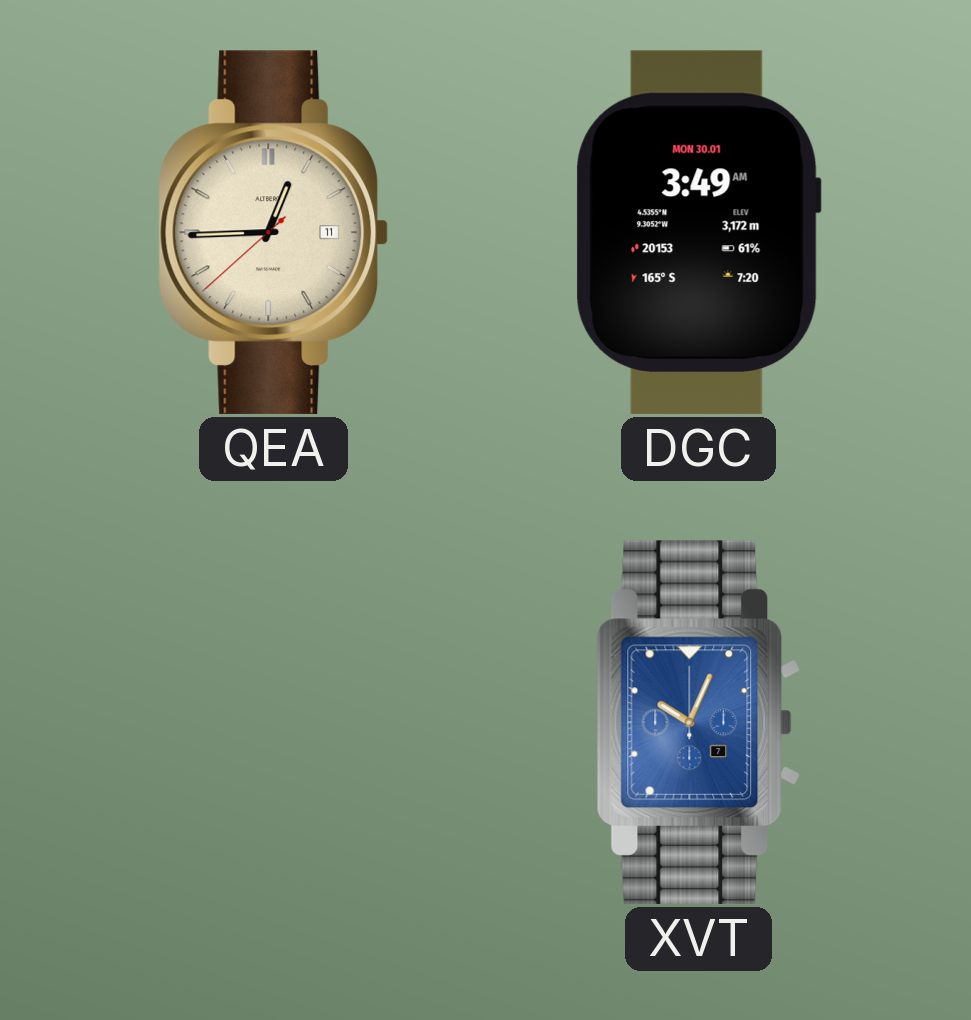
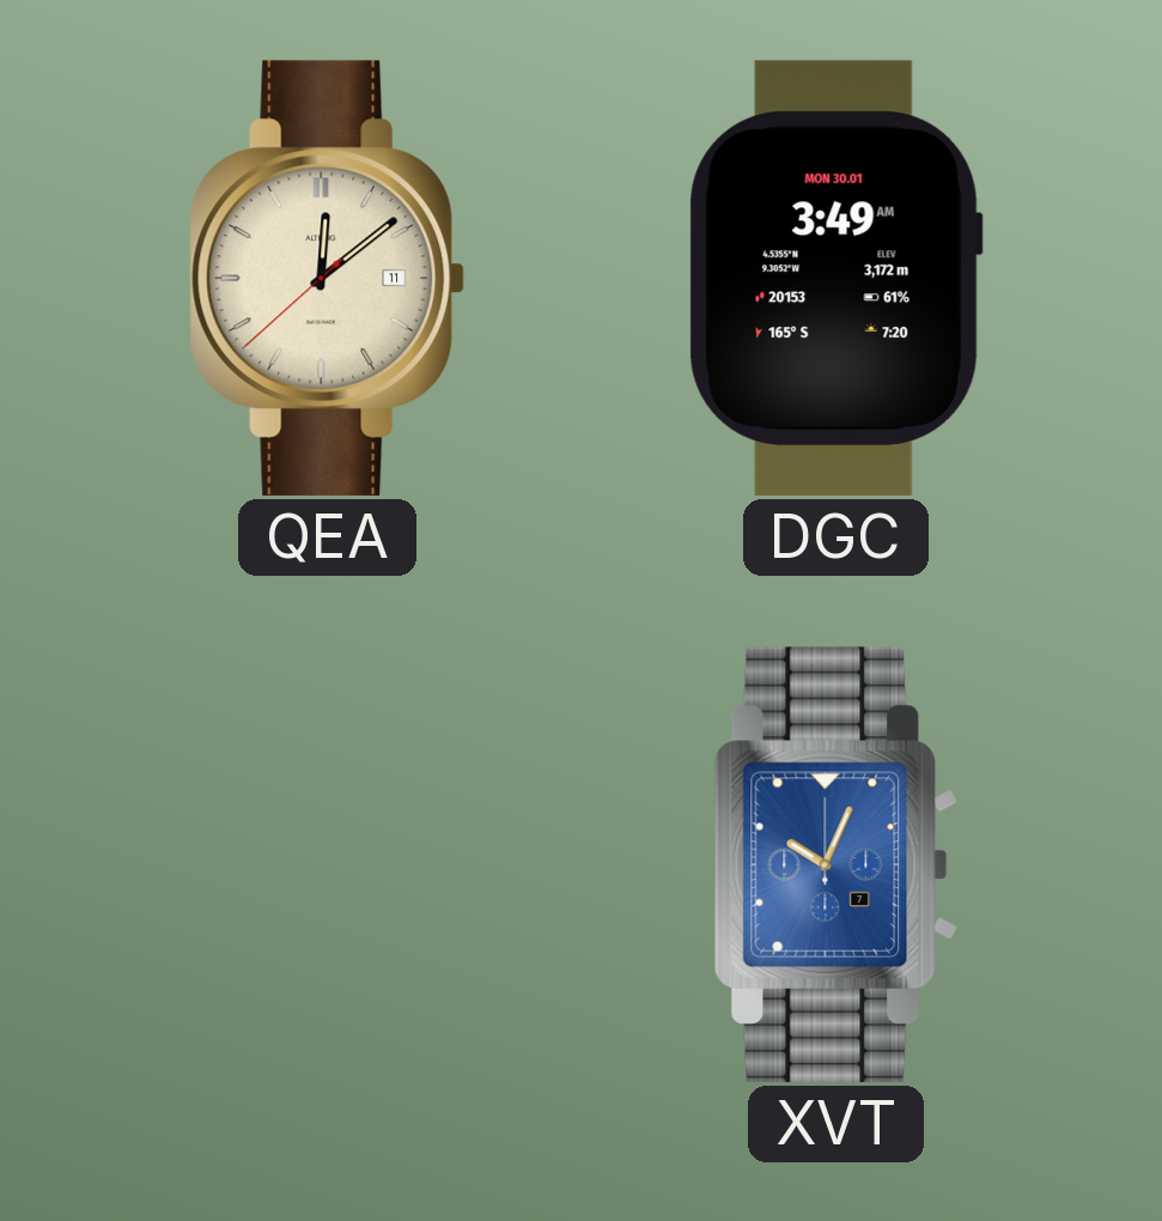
QEA: 12:44 -> 12:08
